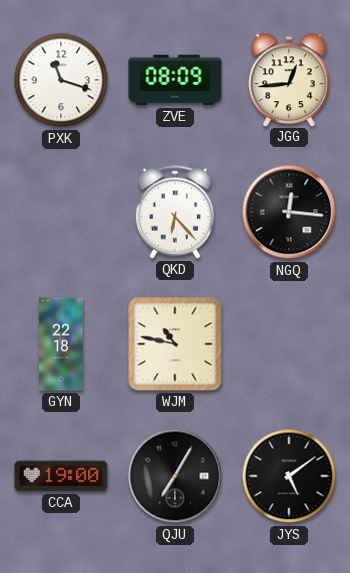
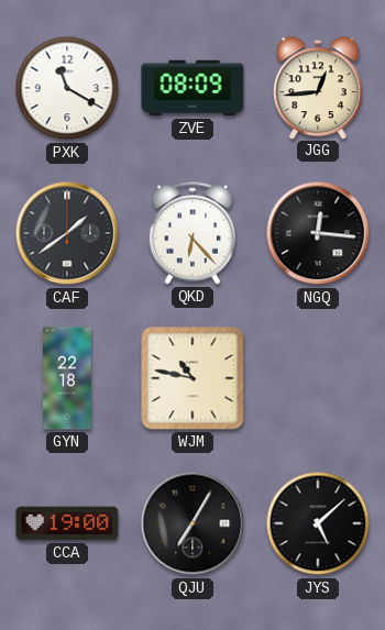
PXK: 11:18 -> 11:20
CAF: none -> 1:39
JYS: 5:09 -> 5:08
